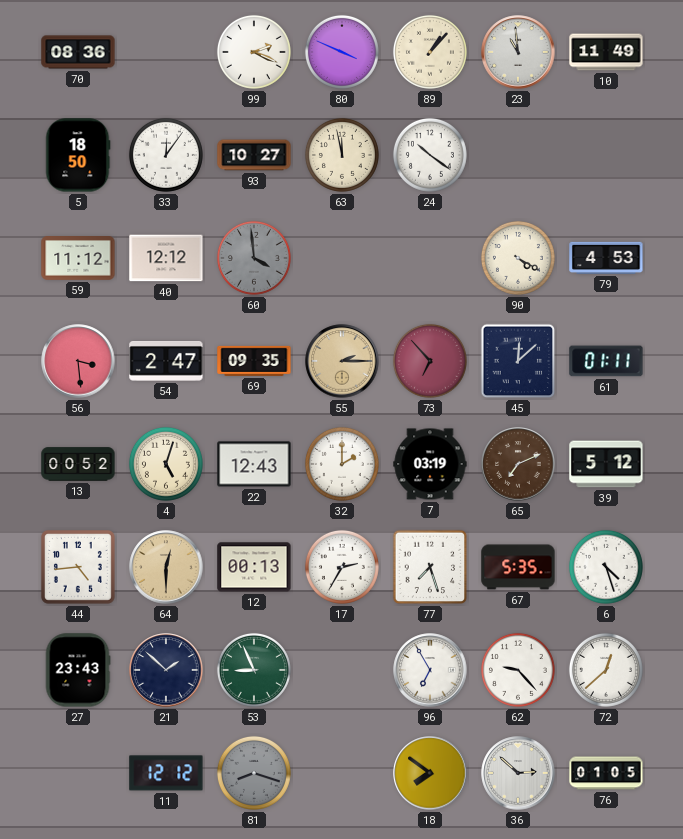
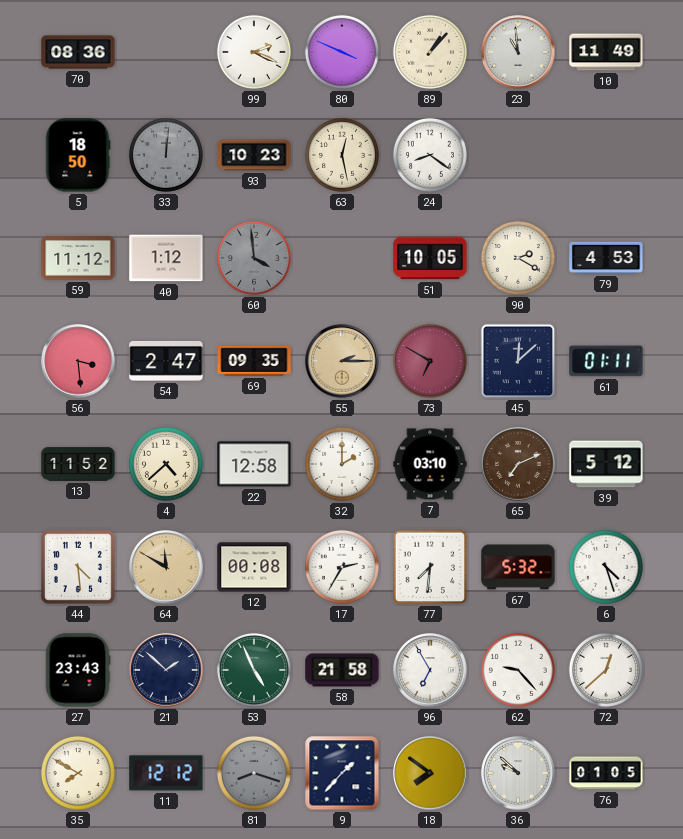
33: 12:06 -> 12:01
33 dial: white -> grey
93: 10:27 -> 10:23
63: 11:58 -> 12:28
24: 10:21 -> 8:21
40: 12:12 -> 1:12
51: none -> 10:05
90: 4:20 -> 2:20
73: 6:53 -> 6:50
13: 00:52 -> 11:52
4: 5:03 -> 4:38
22: 12:43 -> 12:58
7: 03:19 -> 03:10
44: 4:44 -> 4:29
64: 12:30 -> 11:50
12: 00:13 -> 00:08
77: 7:27 -> 7:31
67: 5:35 -> 5:32
53: 8:56 -> 4:56
58: none -> 21:58
35: none -> 7:50
9: none -> 1:37
36: 2:52 -> 9:52
